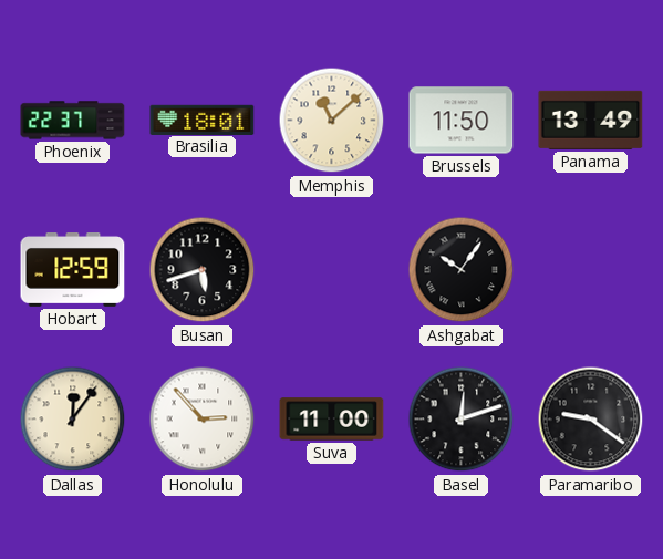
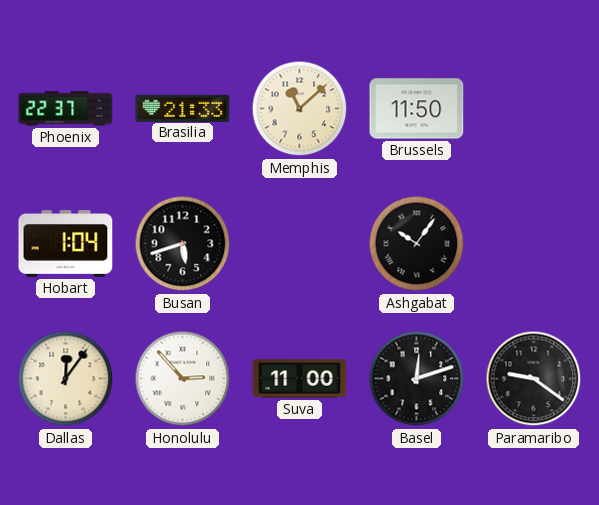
Brasilia: 18:01 -> 21:33
Panama: 13:49 -> none
Hobart: 12:59 -> 1:04
